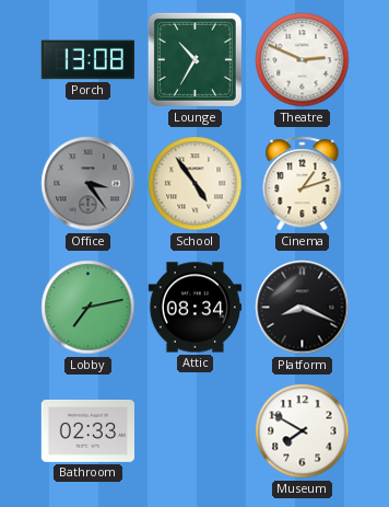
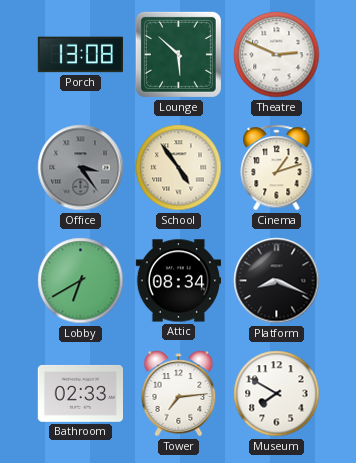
Lounge: 10:35 -> 5:52
Lobby: 7:13 -> 6:40
Tower: none -> 7:14
